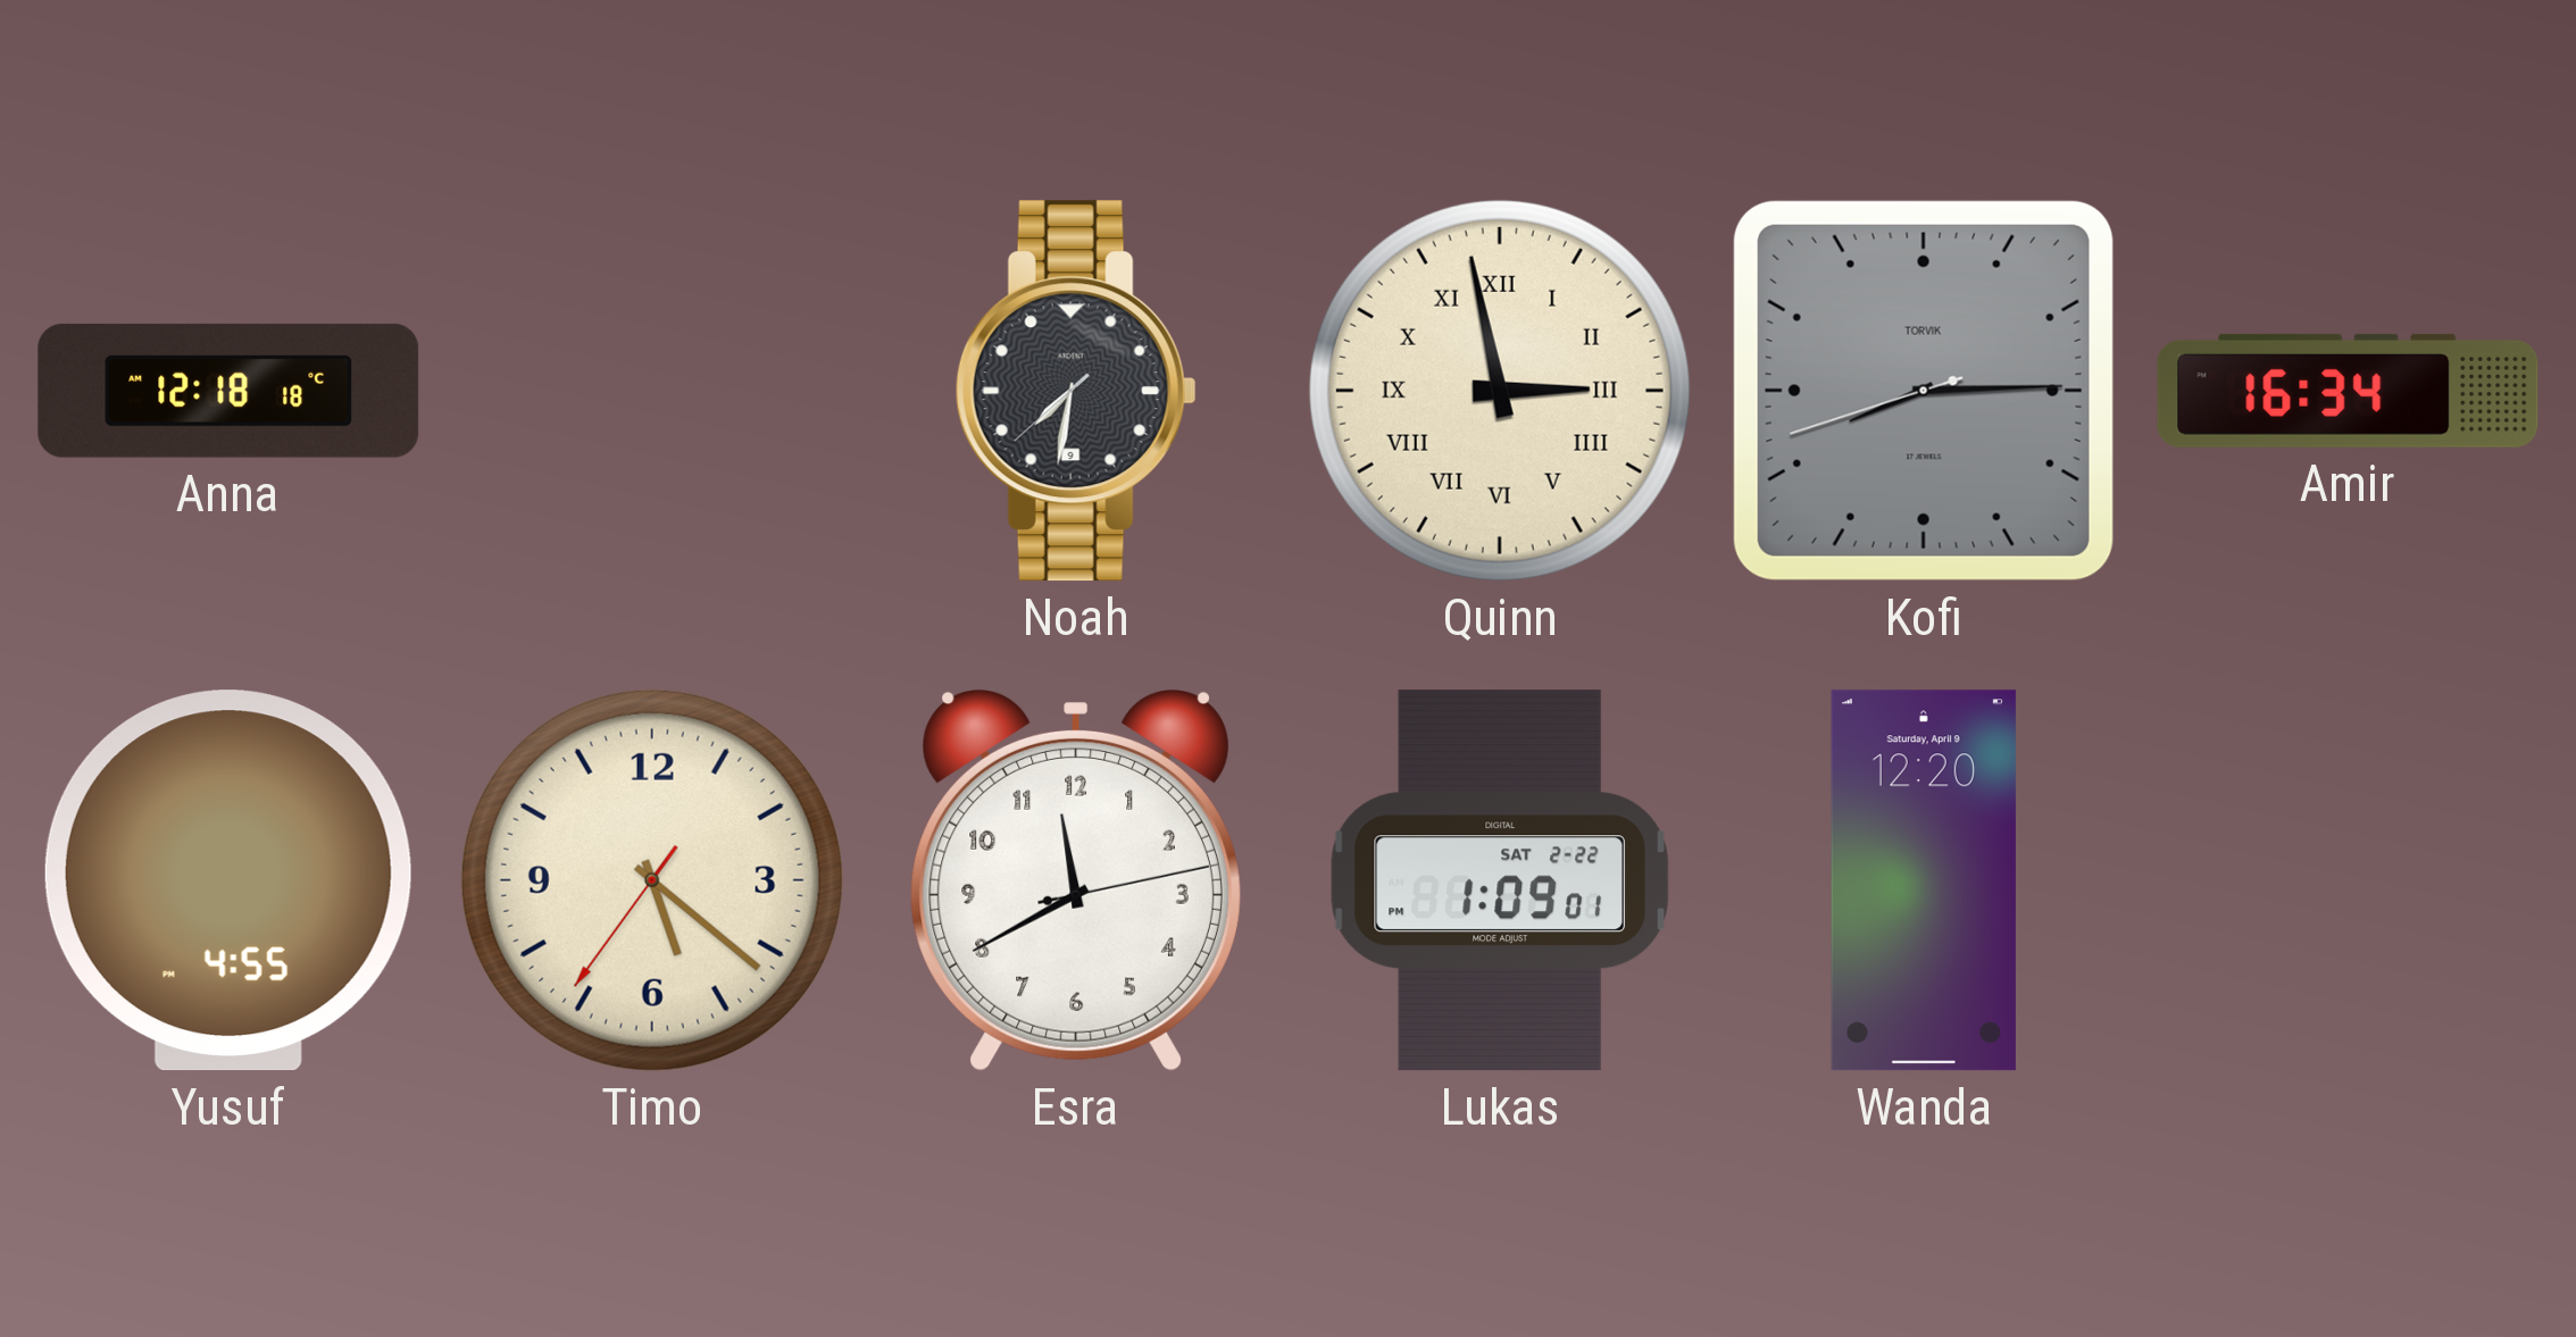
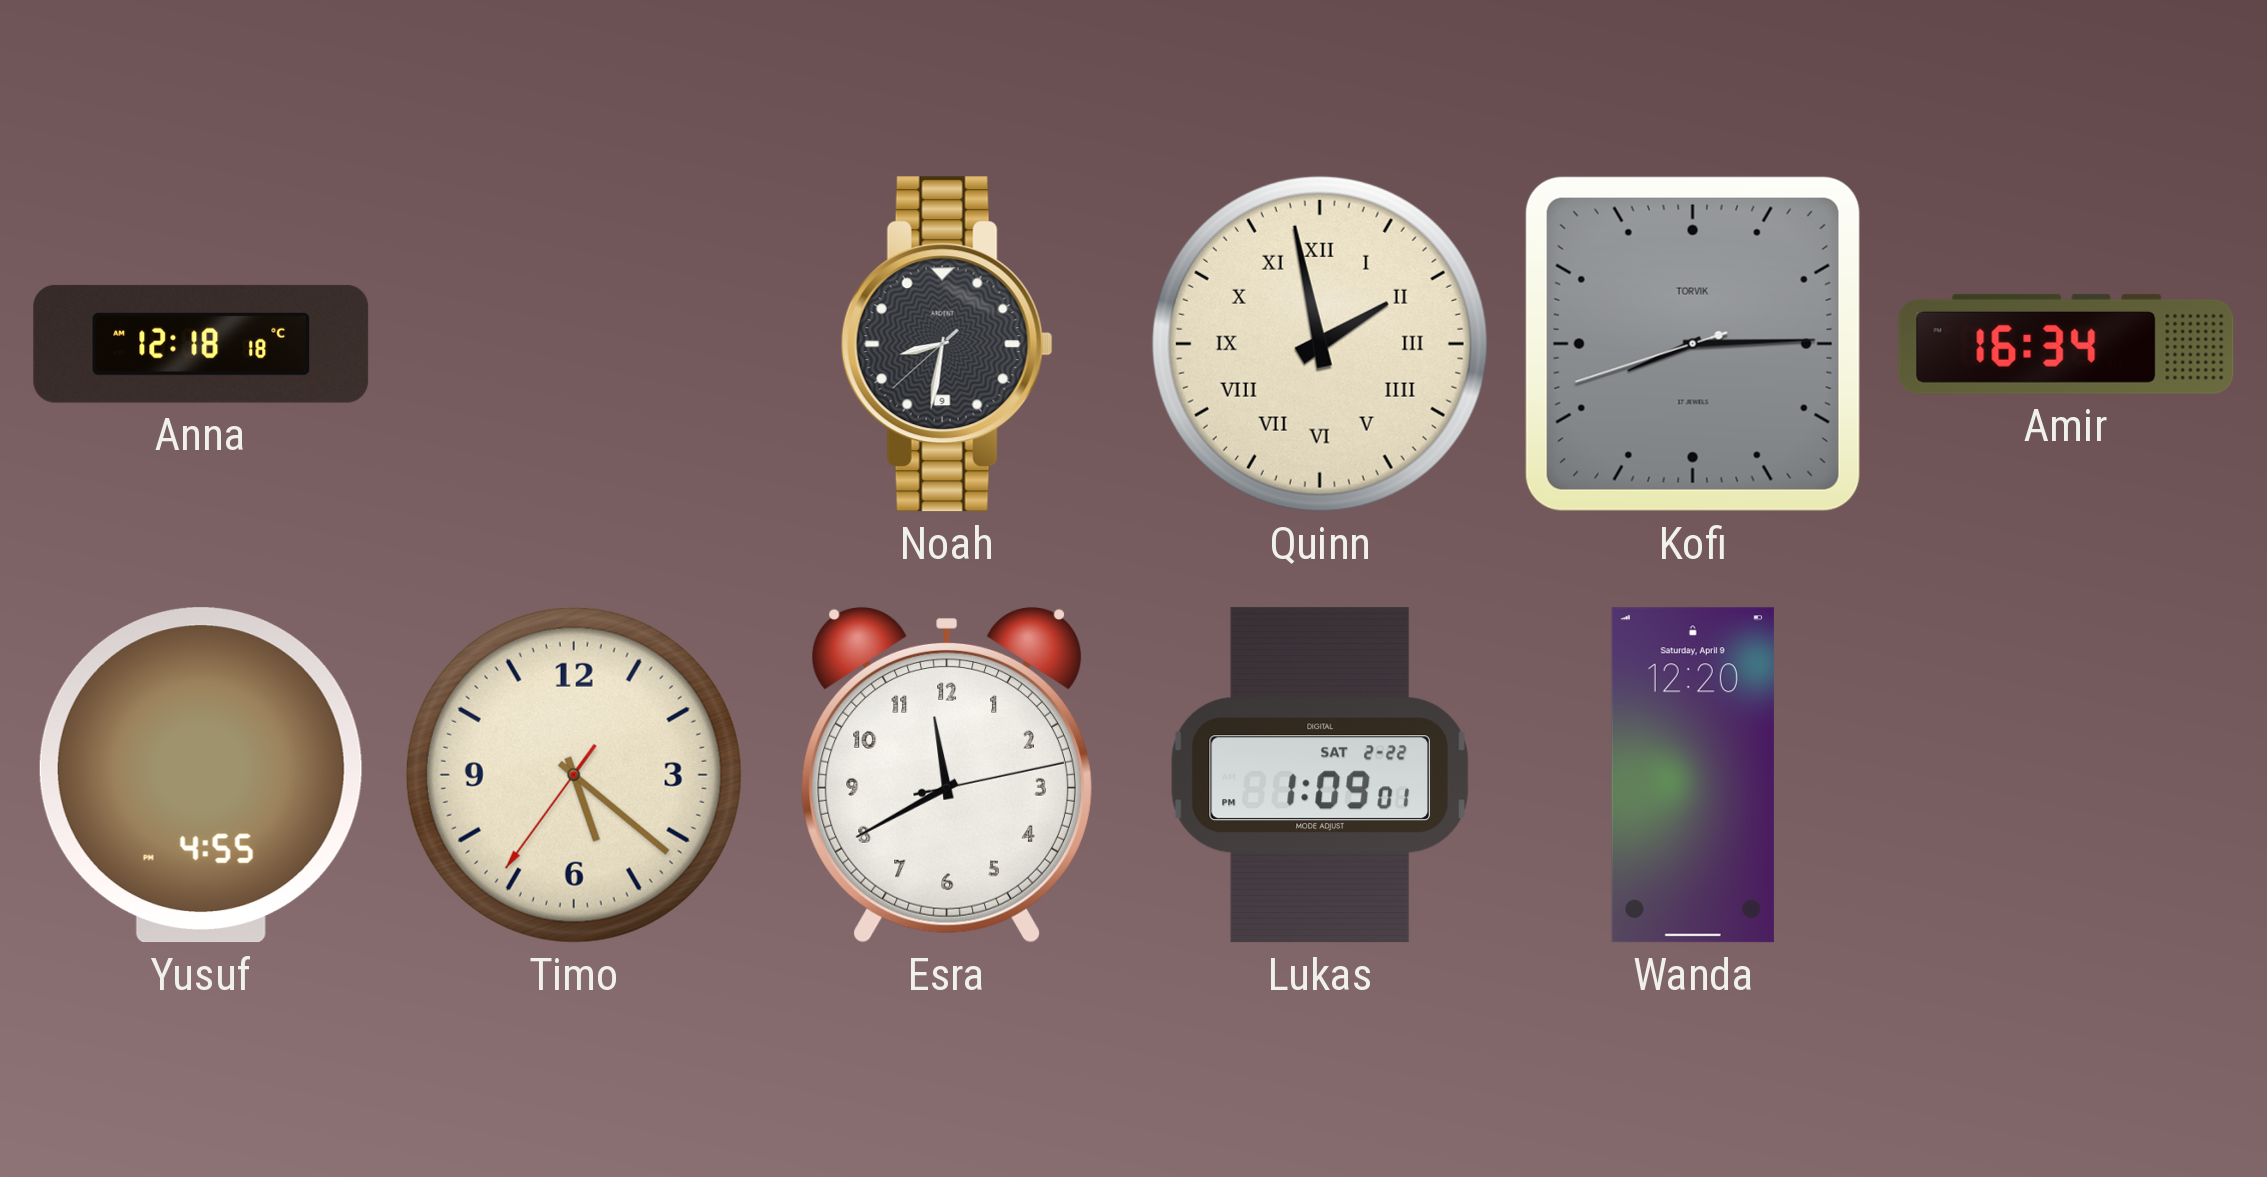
Noah: 7:31 -> 8:31
Quinn: 2:58 -> 1:58
